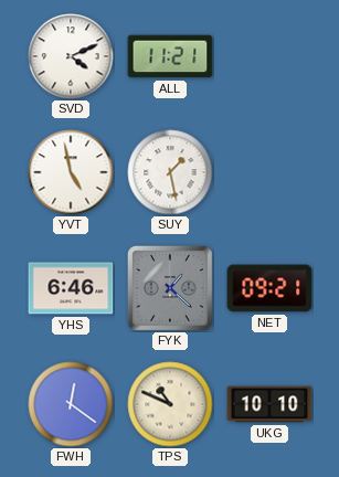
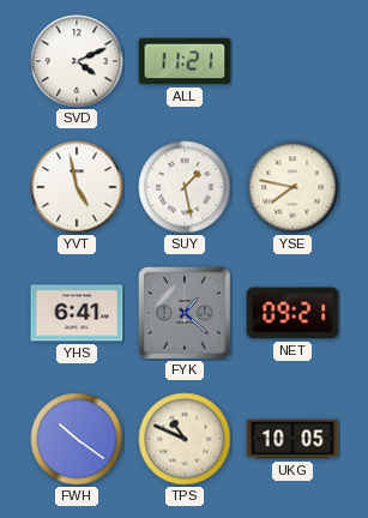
YSE: none -> 7:47
YHS: 6:46 -> 6:41
FWH: 12:21 -> 10:21
UKG: 10:10 -> 10:05
